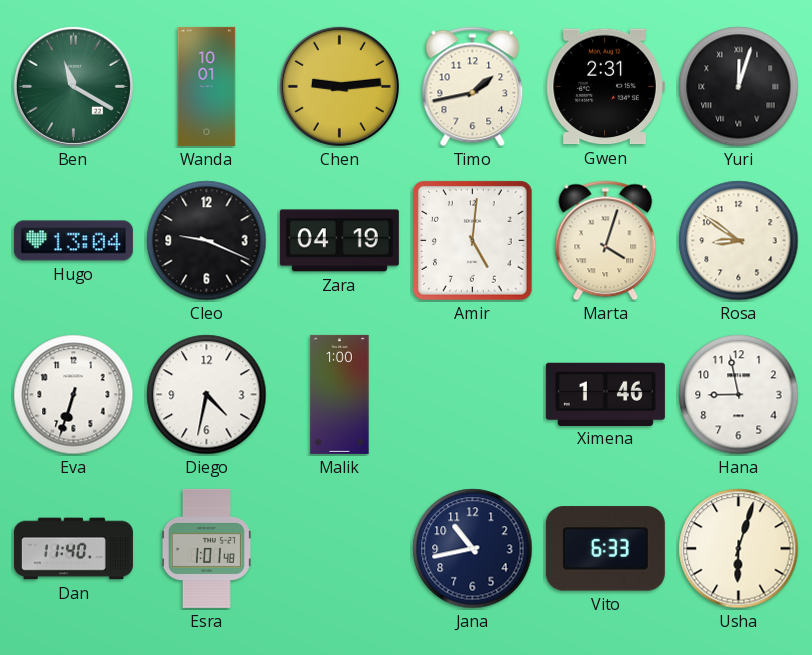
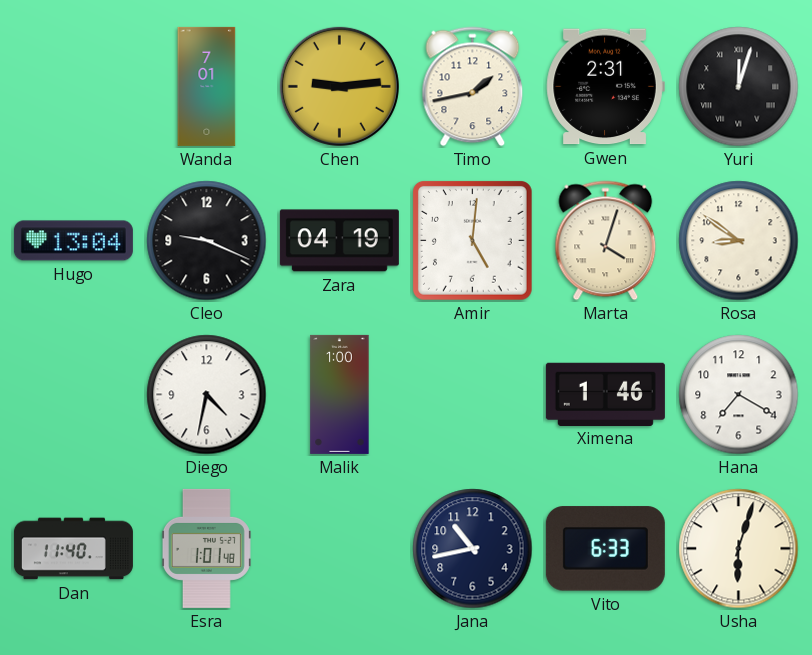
Ben: 11:20 -> none
Wanda: 10:01 -> 7:01
Eva: 6:33 -> none
Hana: 8:58 -> 7:20
